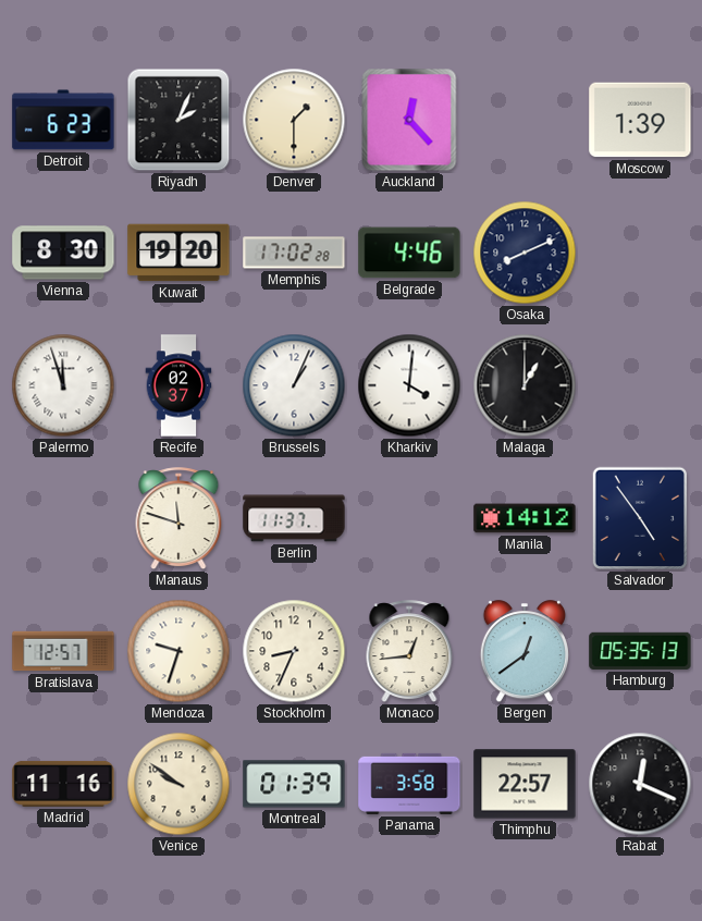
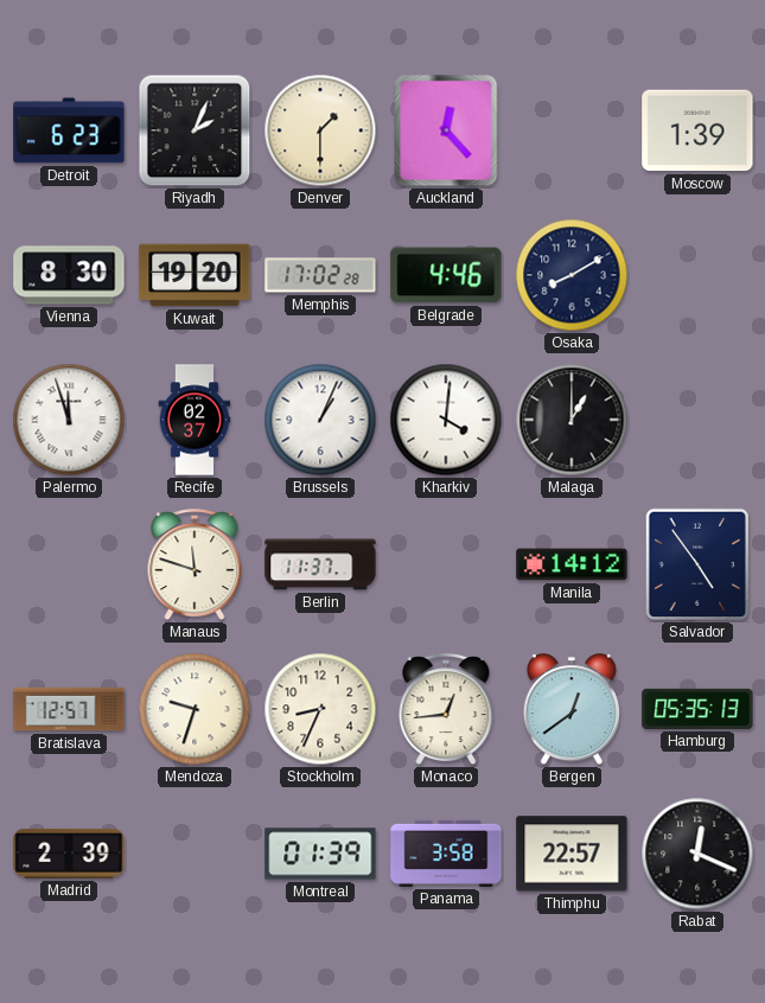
Osaka: 8:11 -> 8:10
Madrid: 11:16 -> 2:39
Venice: 9:51 -> none
